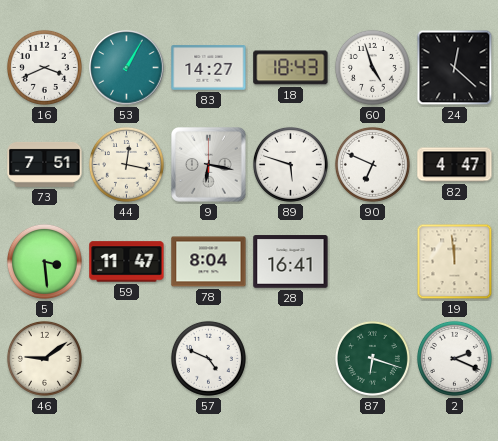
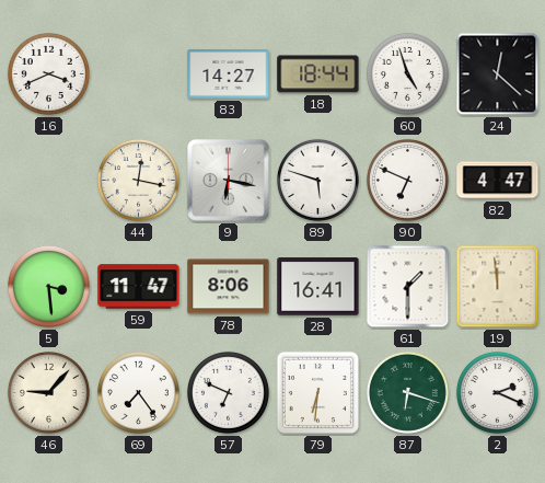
53: 1:05 -> none
18: 18:43 -> 18:44
73: 7:51 -> none
78: 8:04 -> 8:06
61: none -> 1:30
46: 9:09 -> 9:07
69: none -> 7:24
57: 4:49 -> 6:49
79: none -> 6:31
